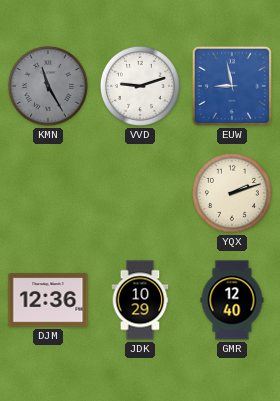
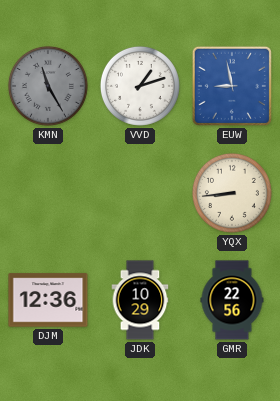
VVD: 9:12 -> 1:12
YQX: 2:12 -> 8:44
GMR: 12:40 -> 22:56
